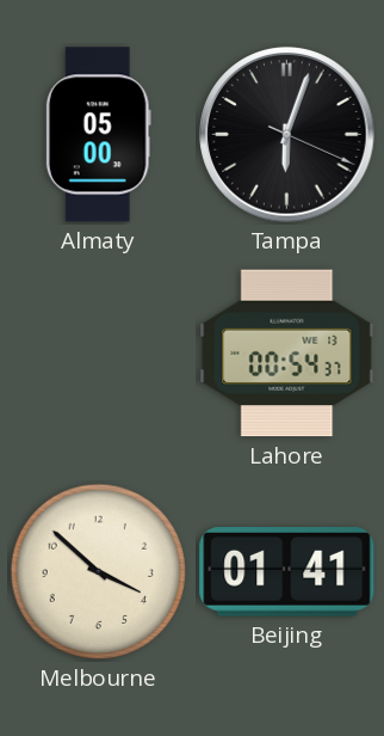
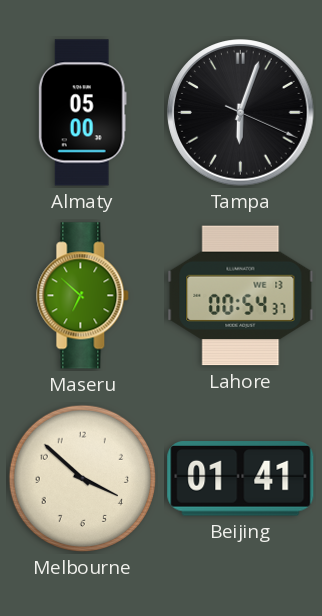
Maseru: none -> 6:52
